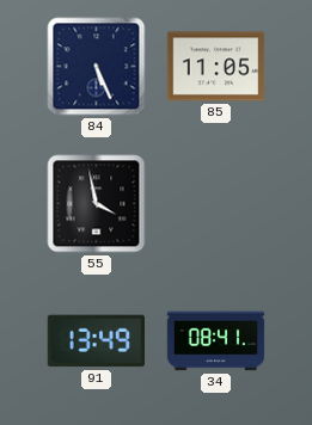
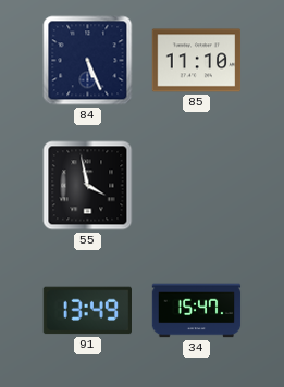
85: 11:05 -> 11:10
34: 08:41 -> 15:47
